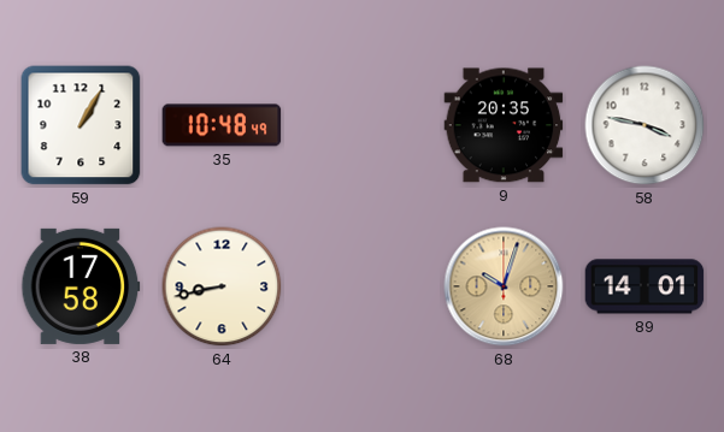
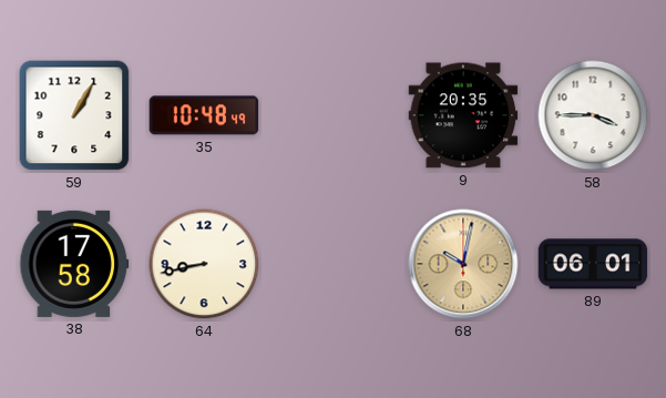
58: 3:47 -> 3:45
68: 10:03 -> 10:02
89: 14:01 -> 06:01
